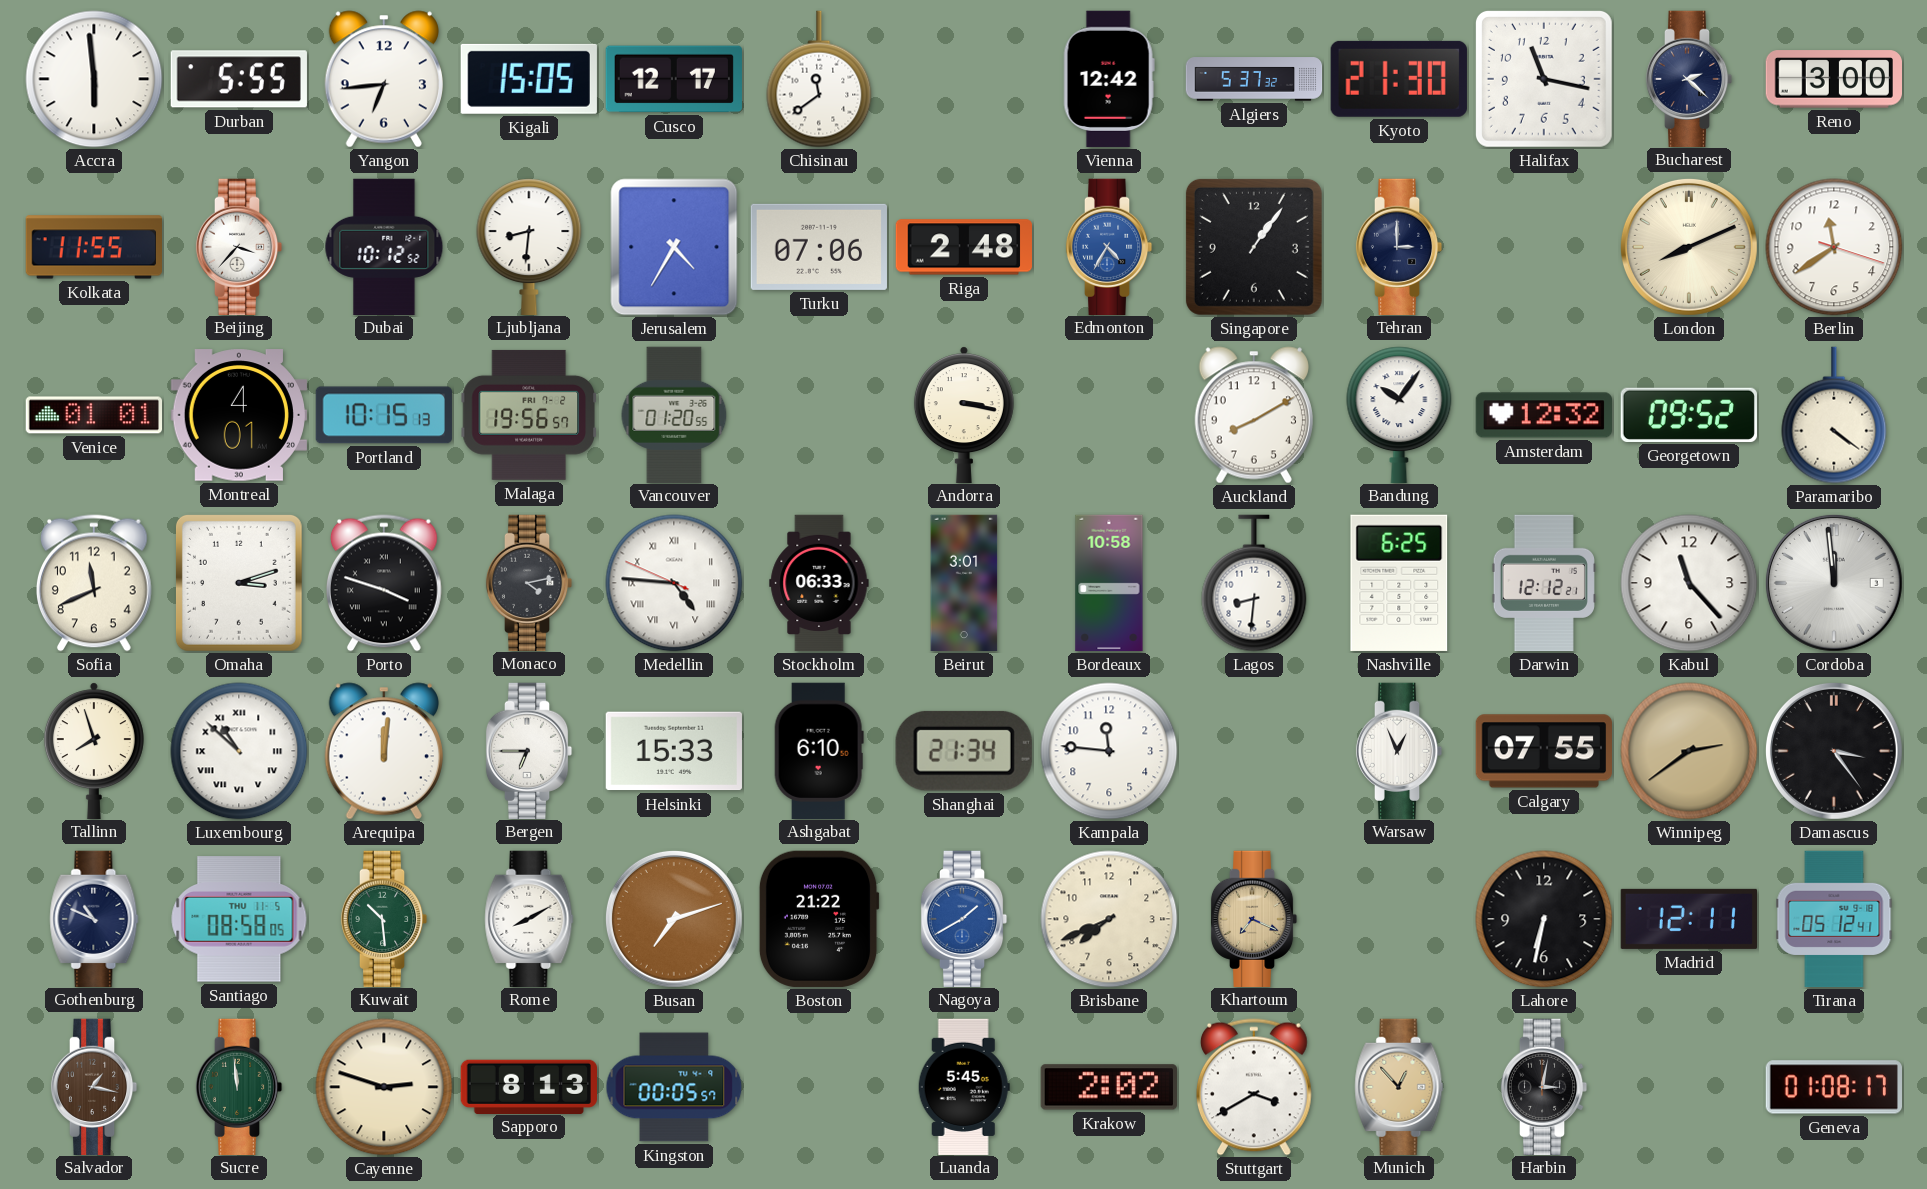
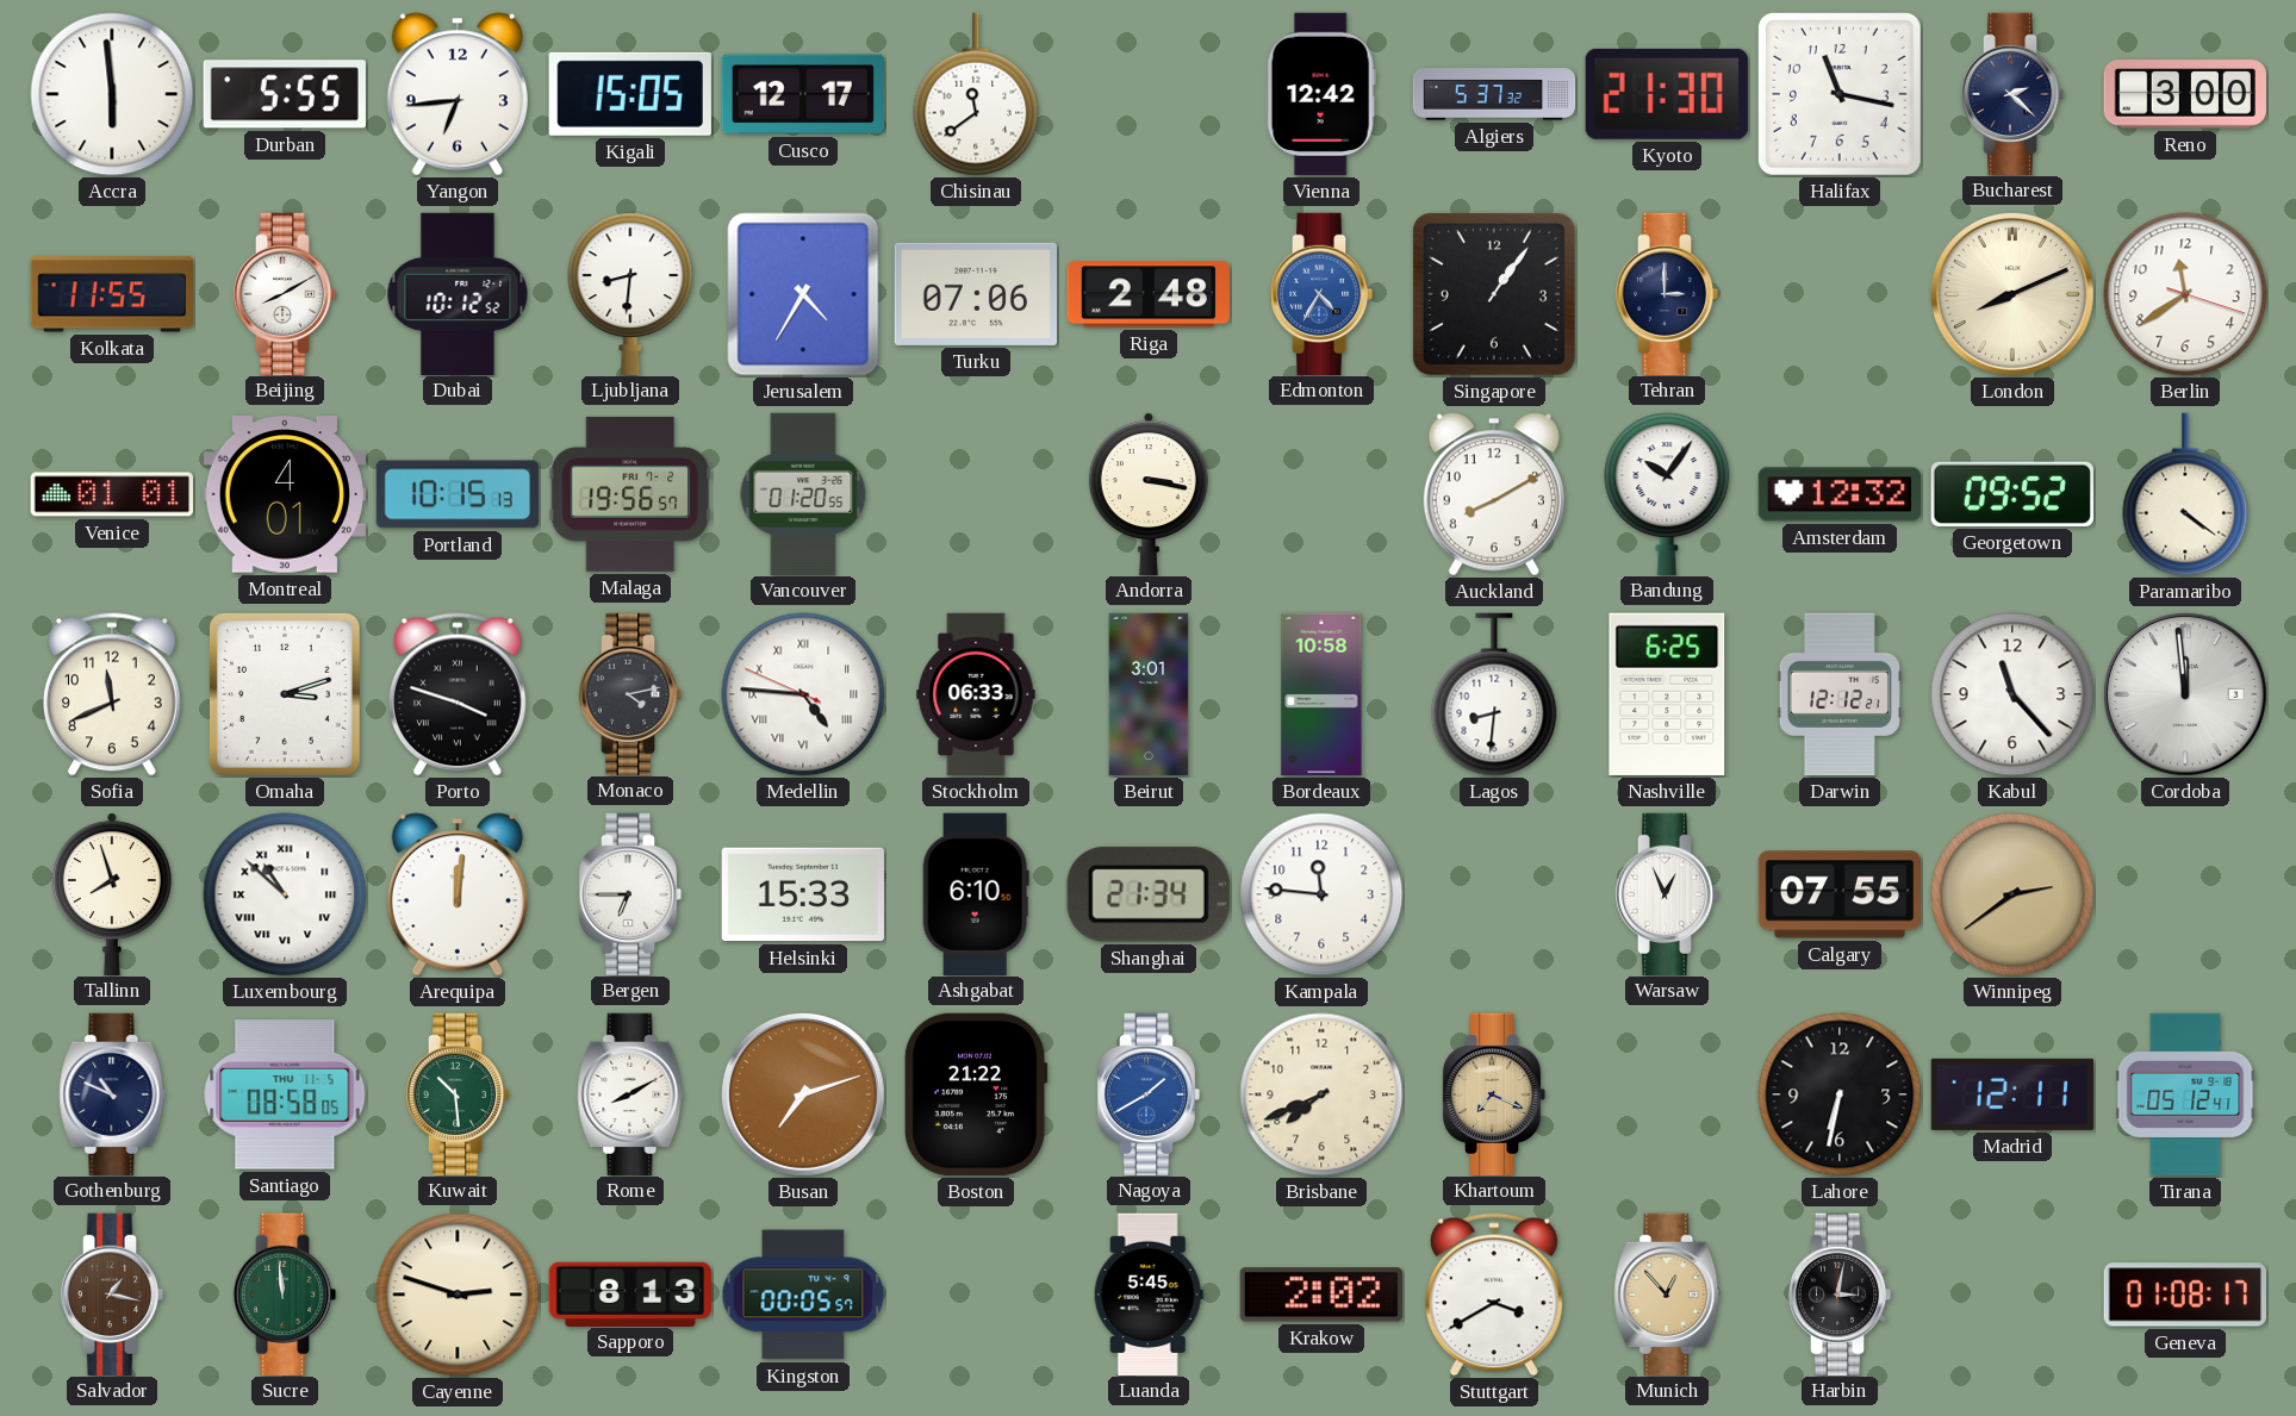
Beijing: 3:37 -> 8:10
Damascus: 3:24 -> none
